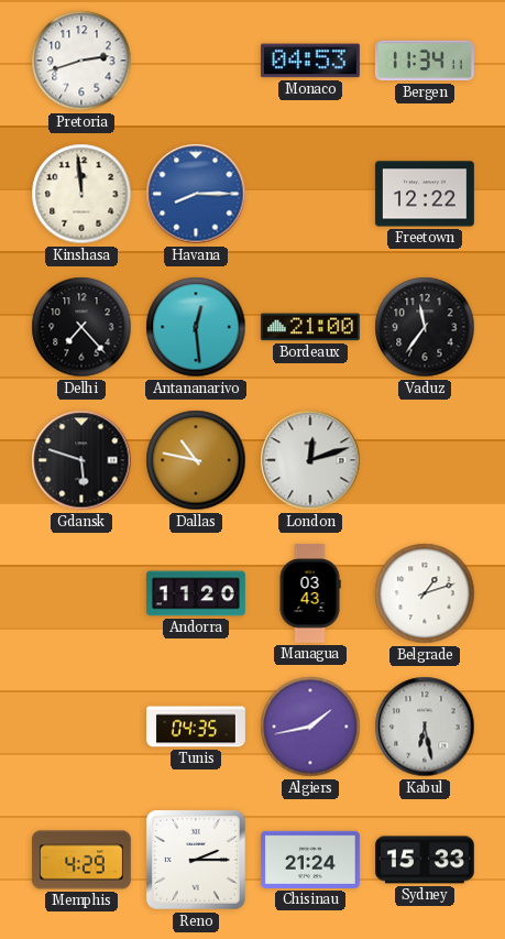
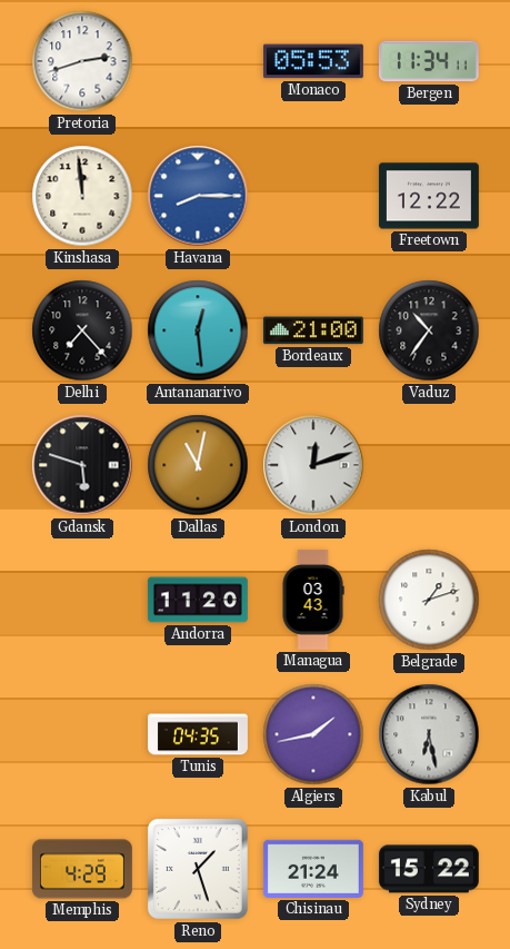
Monaco: 04:53 -> 05:53
Vaduz: 11:36 -> 10:36
Dallas: 10:47 -> 11:02
Reno: 2:15 -> 1:27
Sydney: 15:33 -> 15:22
